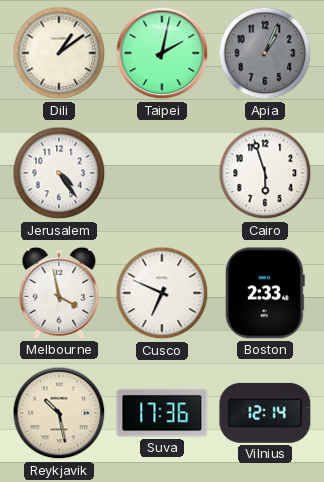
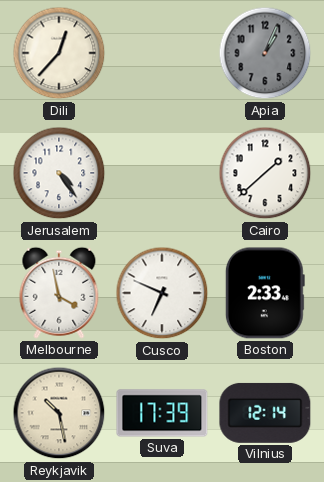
Dili: 1:09 -> 12:37
Taipei: 2:02 -> none
Cairo: 5:57 -> 1:38
Suva: 17:36 -> 17:39
